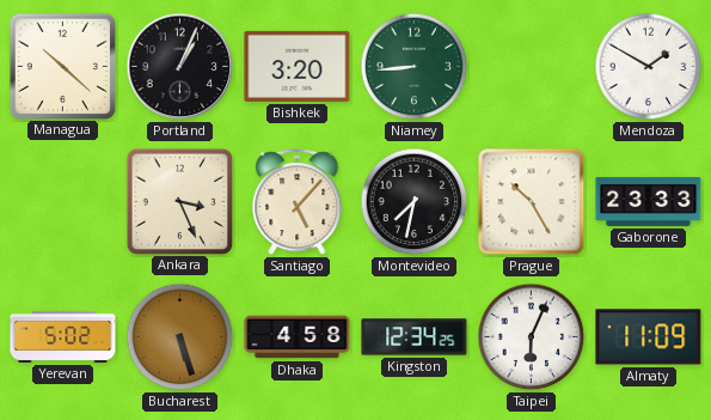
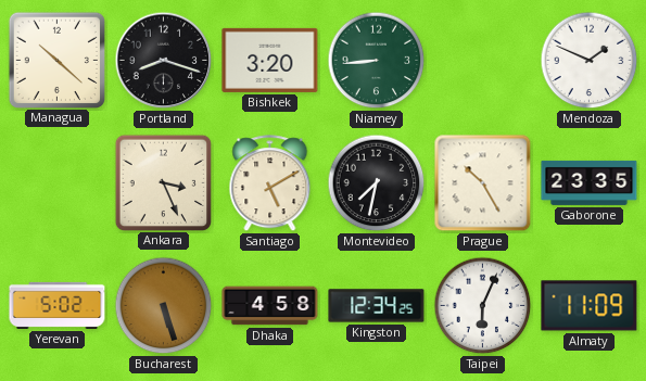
Portland: 1:04 -> 8:18
Mendoza: 1:50 -> 1:49
Santiago: 5:07 -> 5:10
Gaborone: 23:33 -> 23:35
